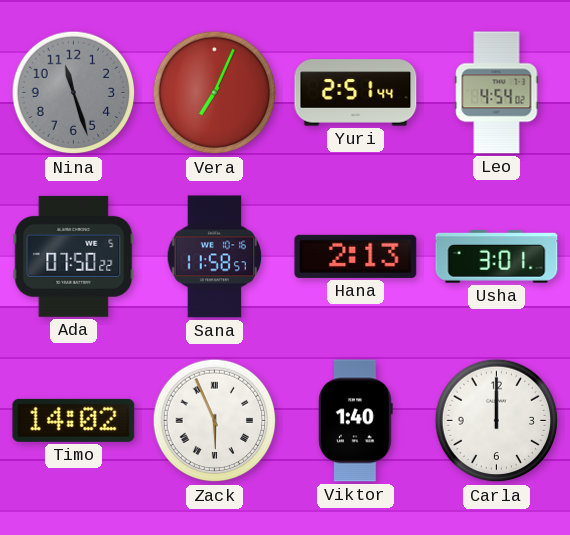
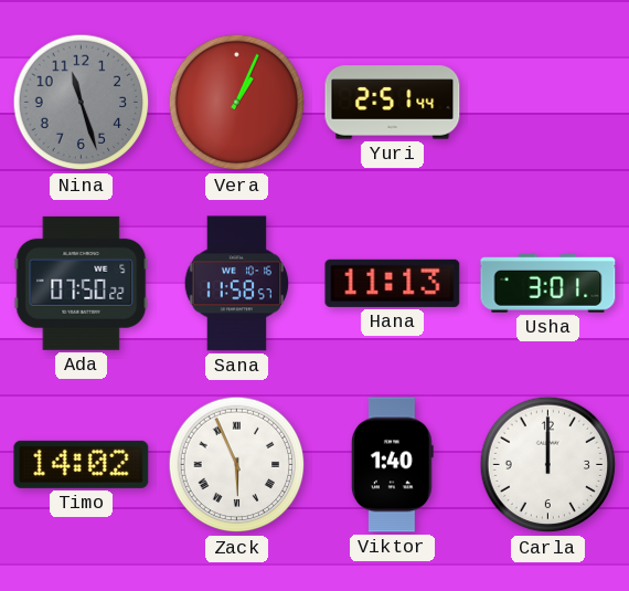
Vera: 7:04 -> 1:04
Leo: 4:54 -> none
Hana: 2:13 -> 11:13
